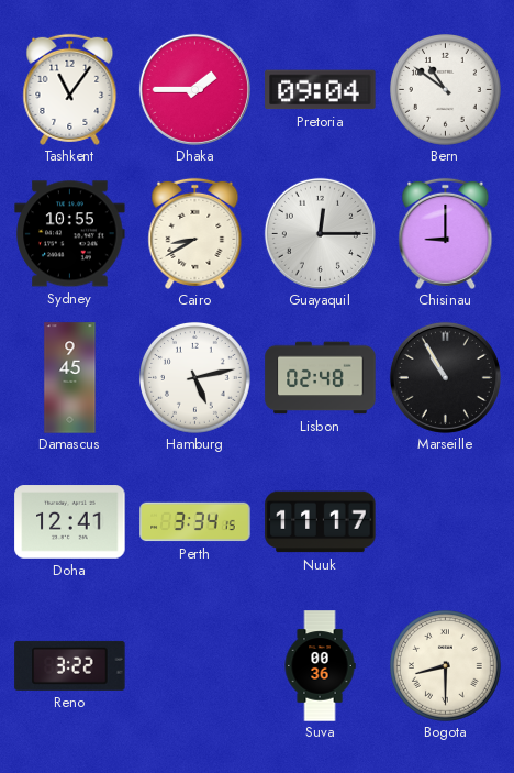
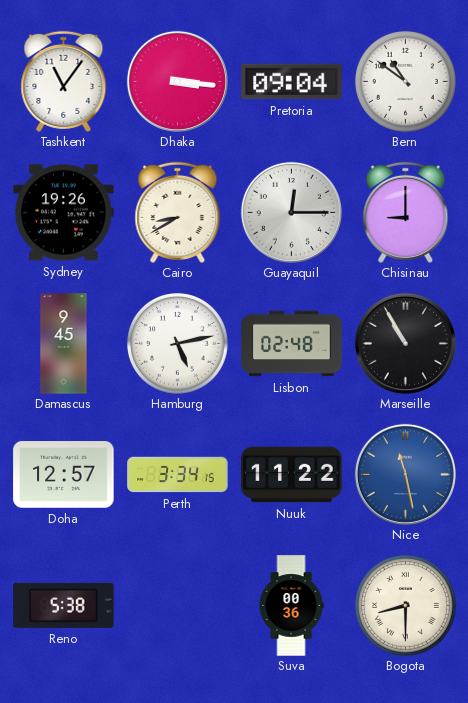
Dhaka: 1:45 -> 3:16
Sydney: 10:55 -> 19:26
Doha: 12:41 -> 12:57
Nuuk: 11:17 -> 11:22
Nice: none -> 11:28
Reno: 3:22 -> 5:38
